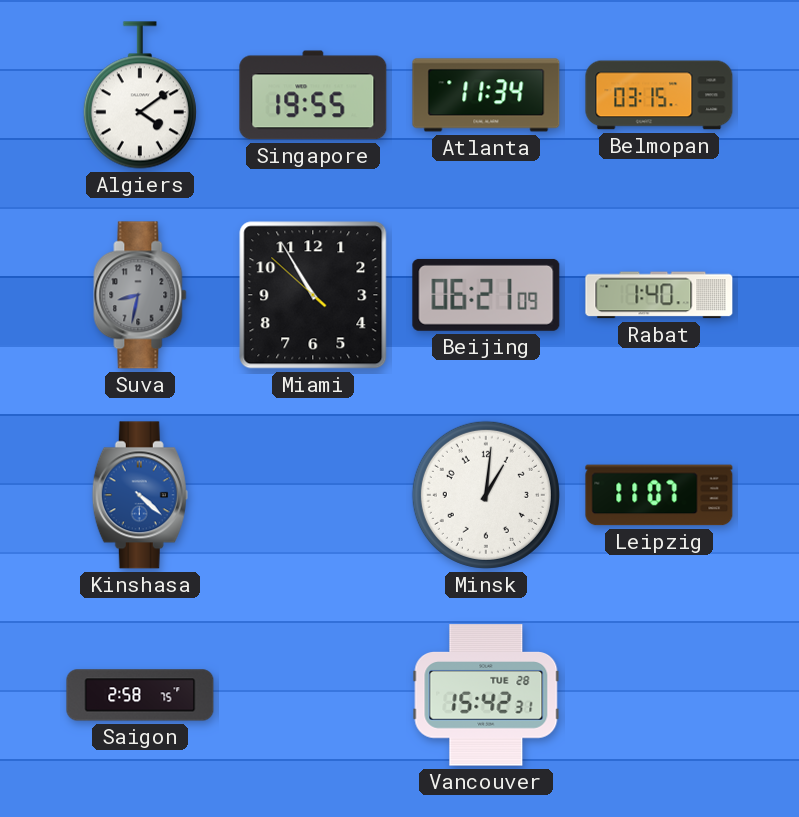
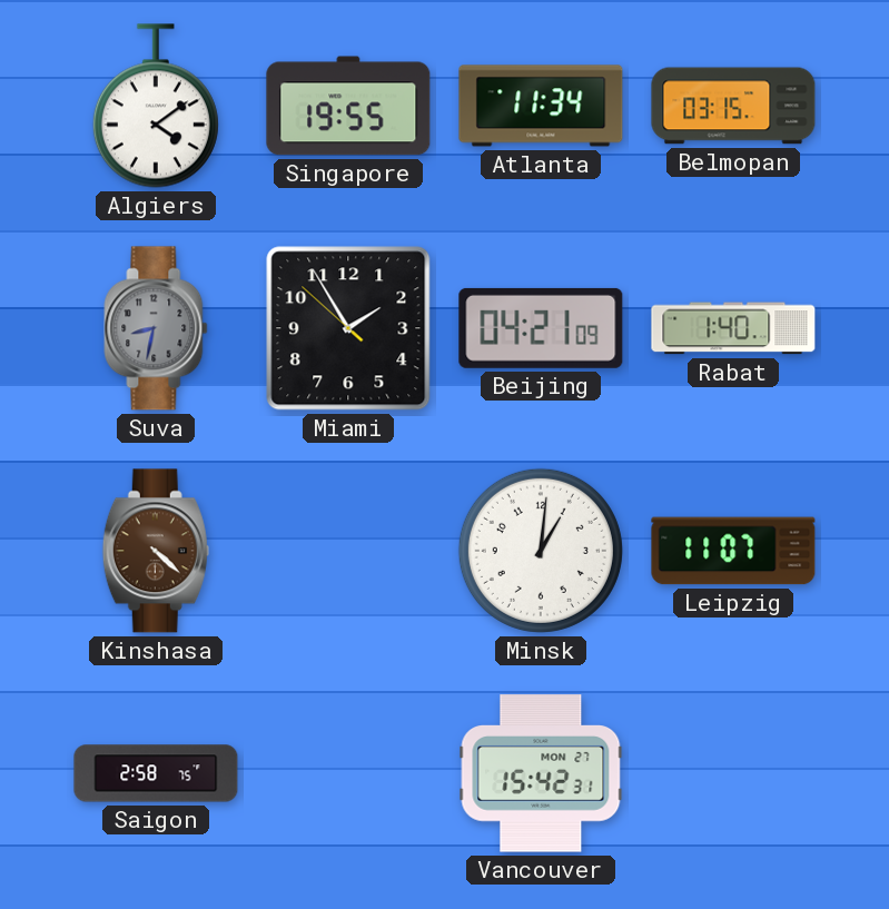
Miami: 10:54 -> 1:54
Beijing: 06:21 -> 04:21
Kinshasa dial: blue -> brown
Vancouver date: TUE 28 -> MON 27
